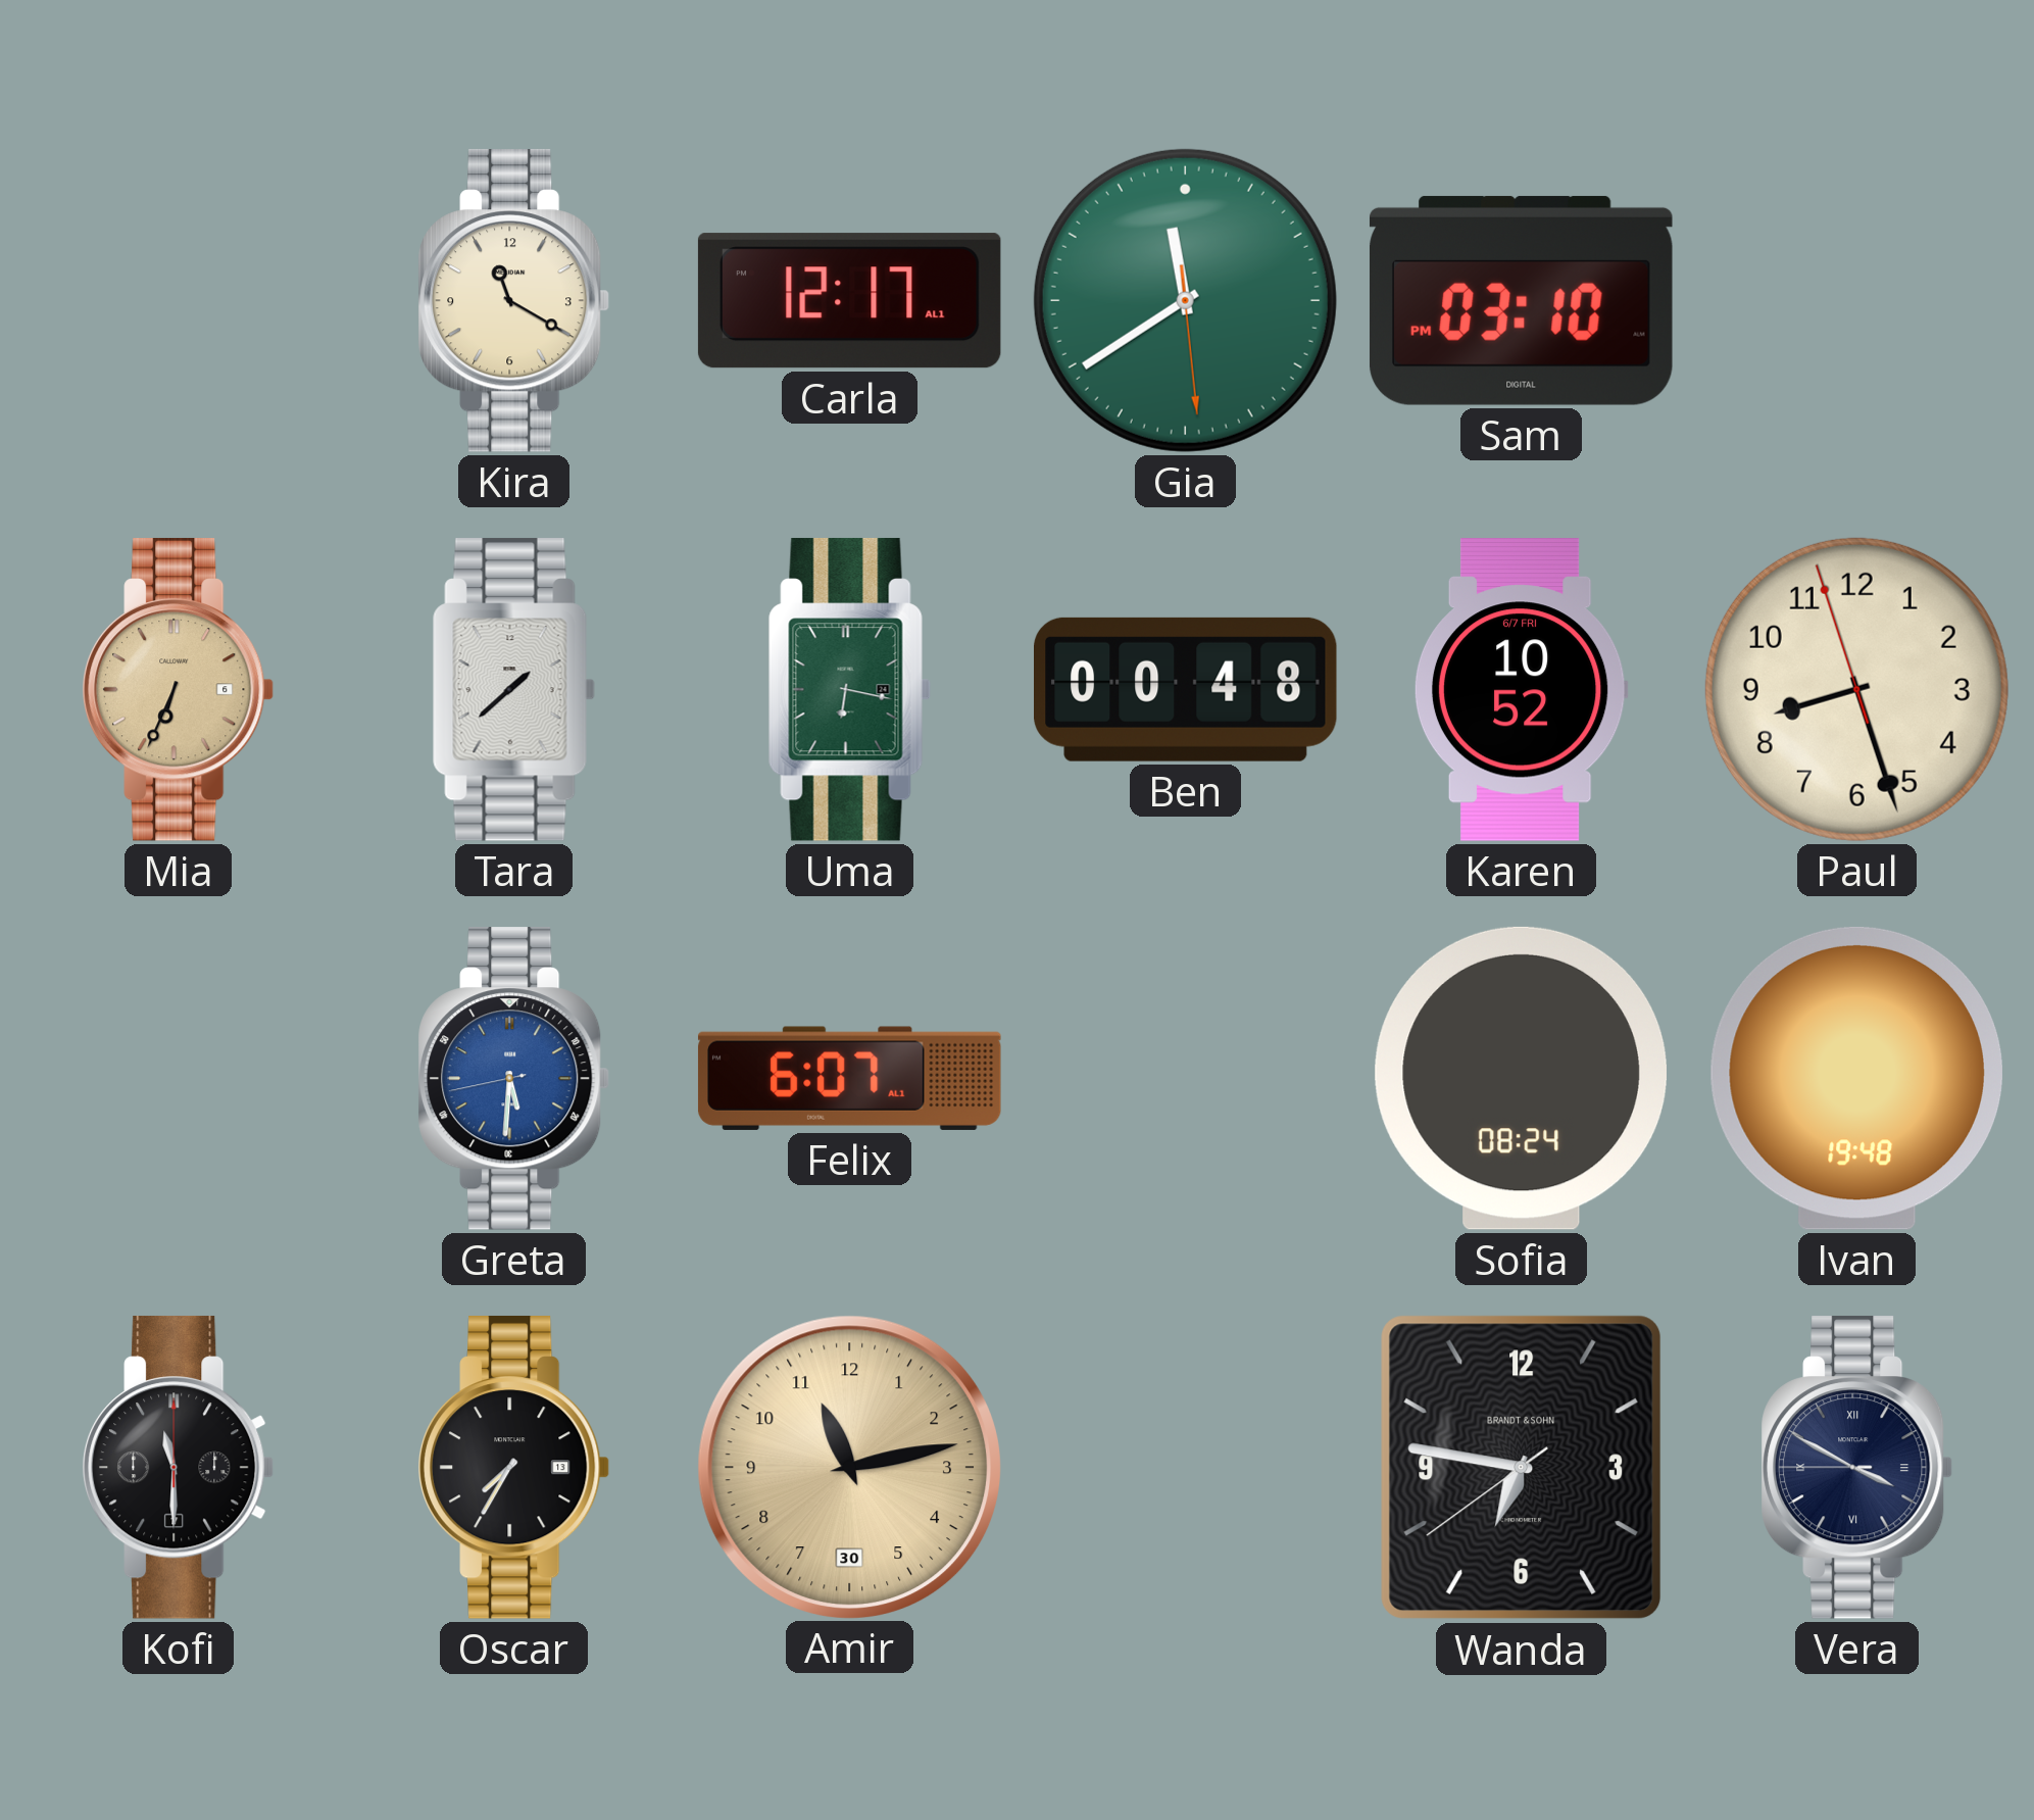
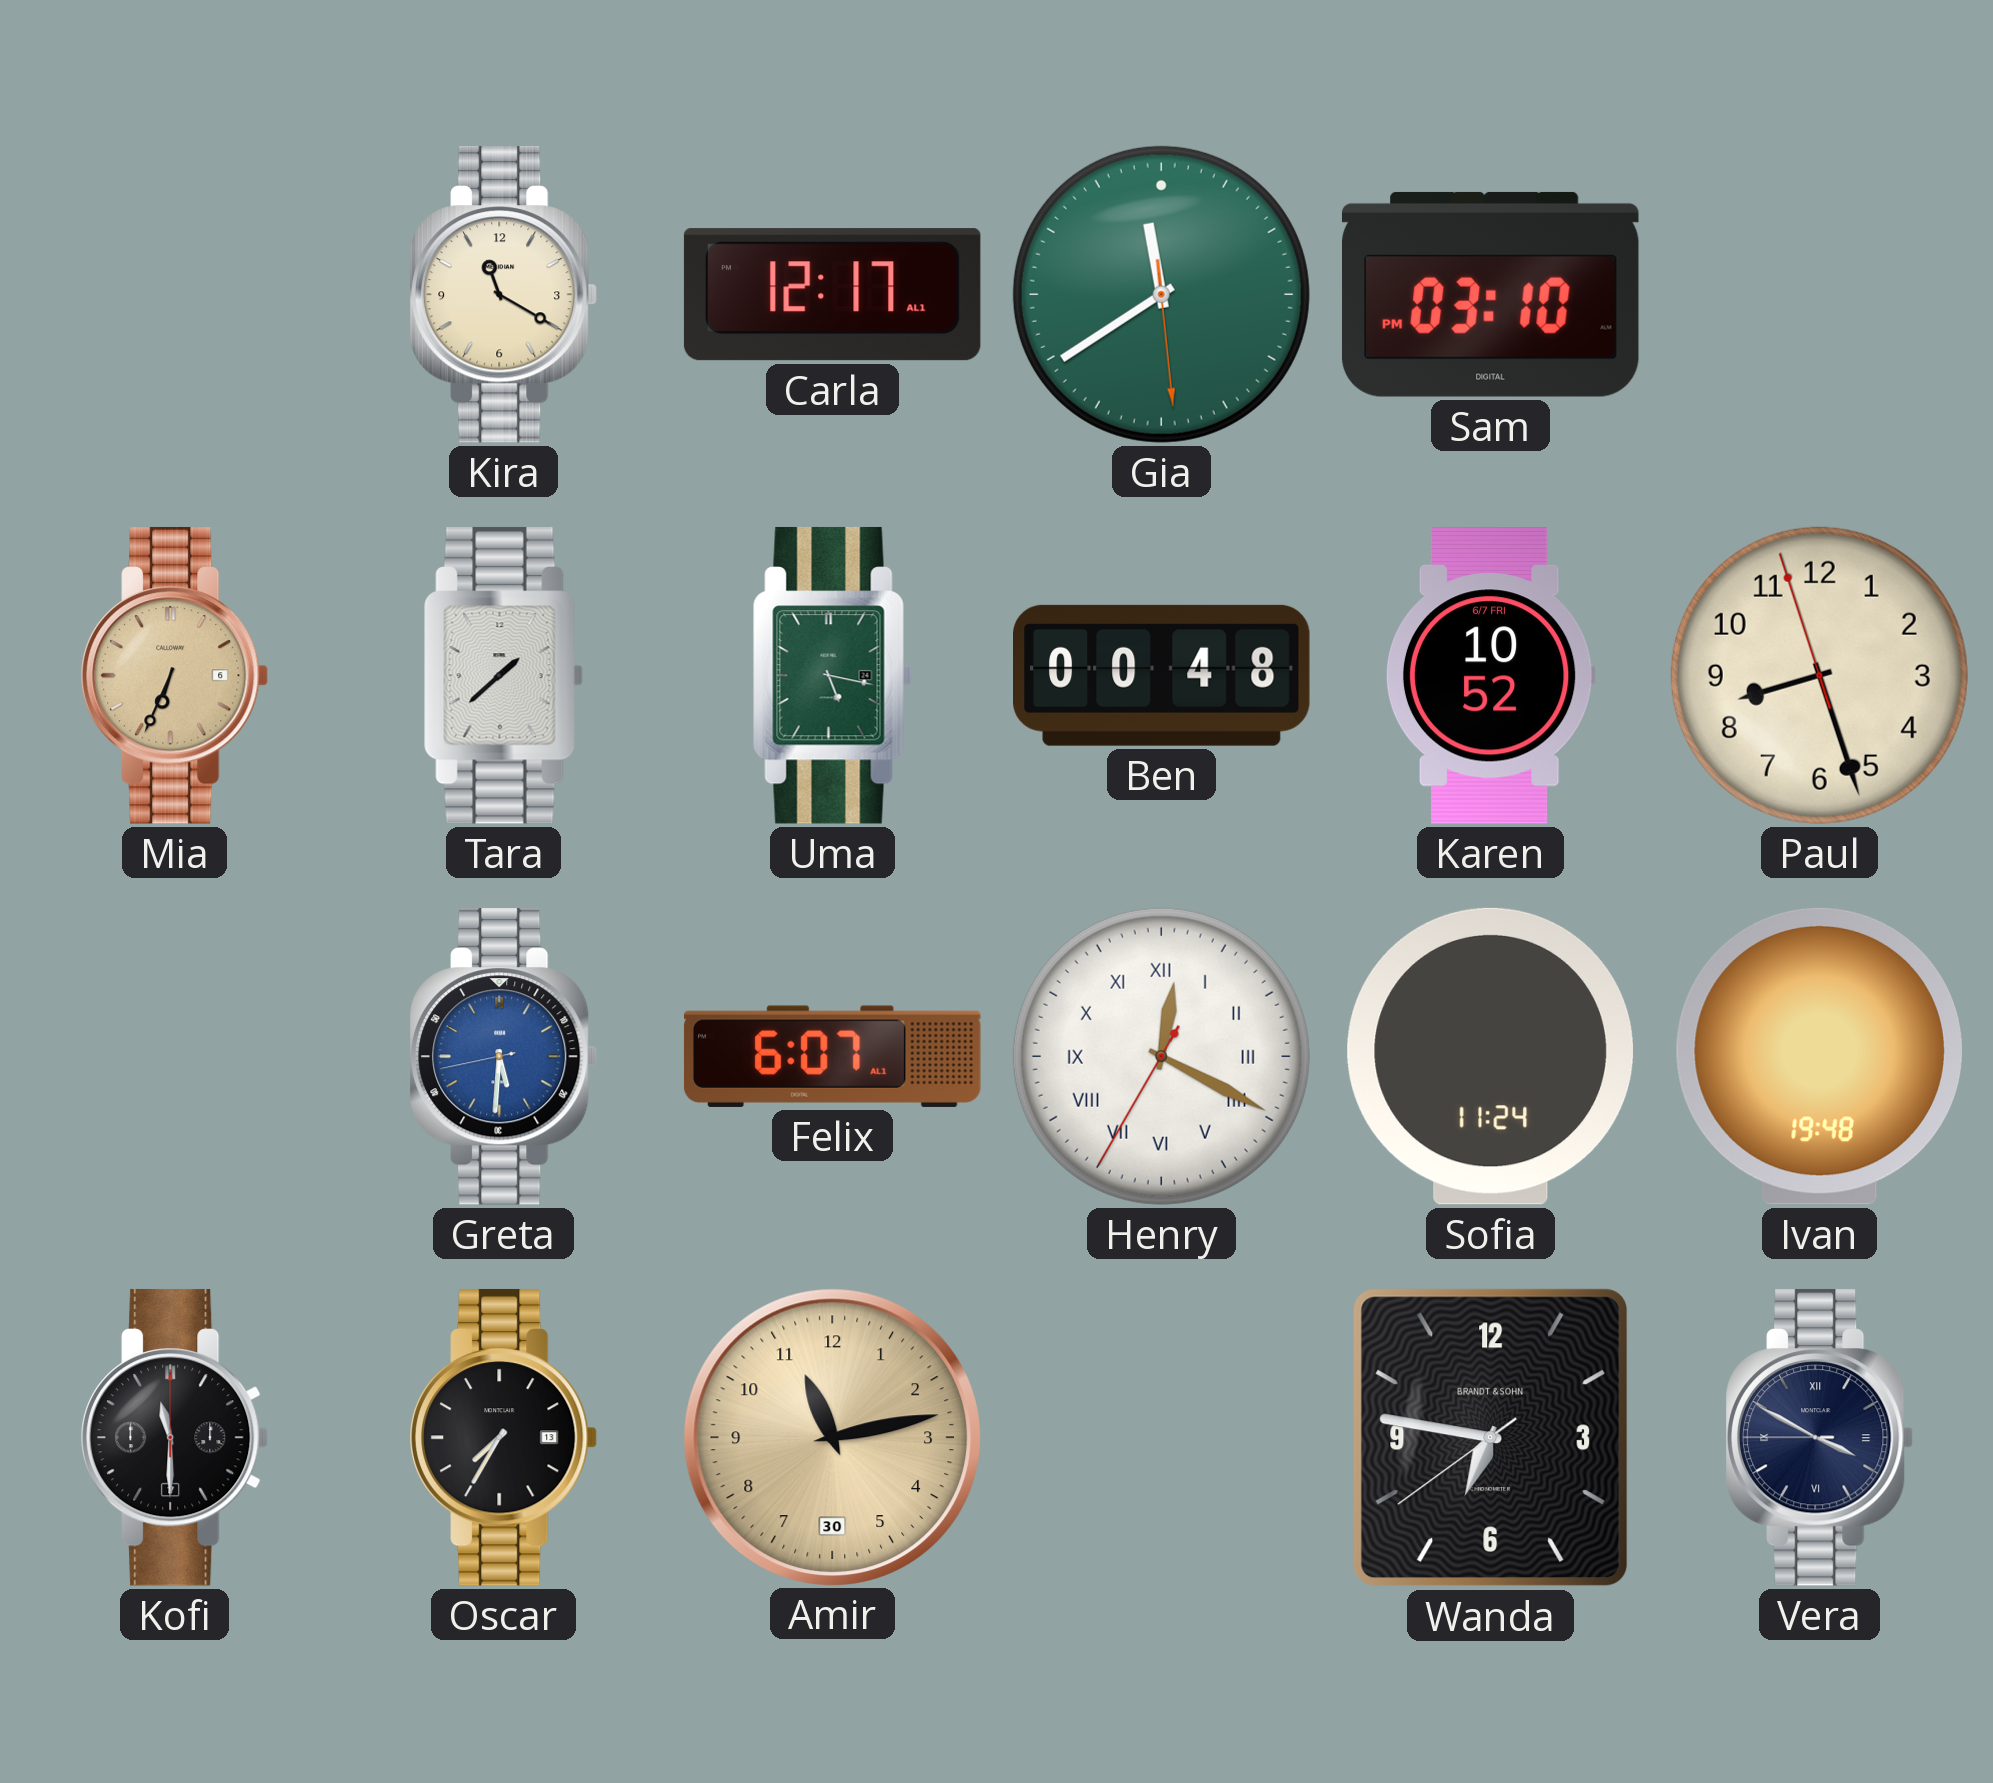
Uma: 6:17 -> 5:17
Henry: none -> 12:19
Sofia: 08:24 -> 11:24
